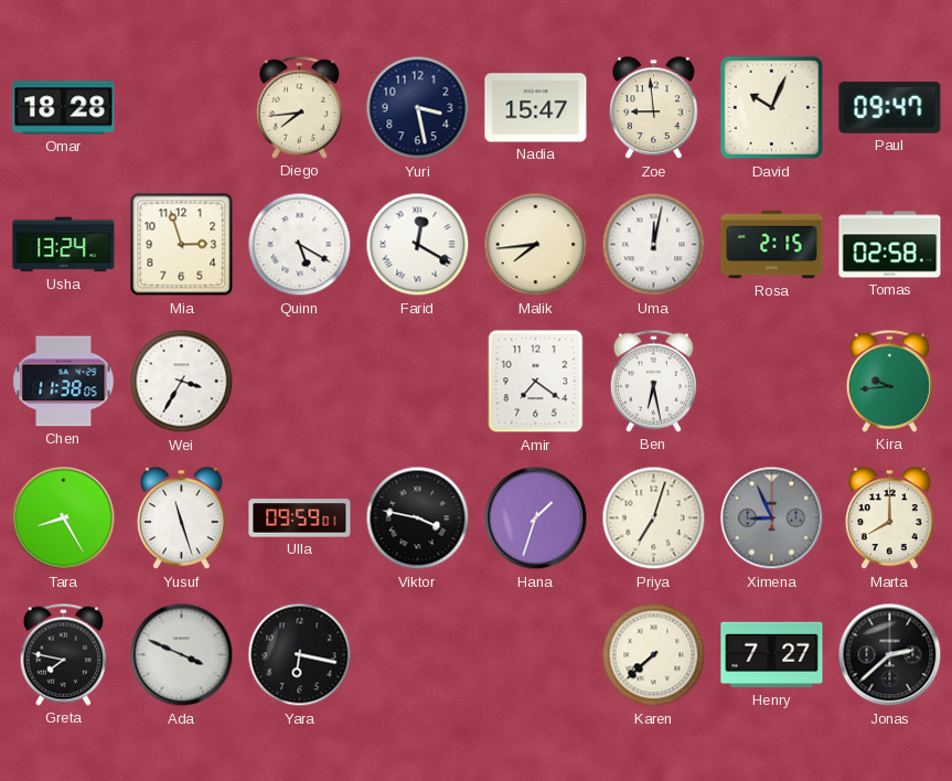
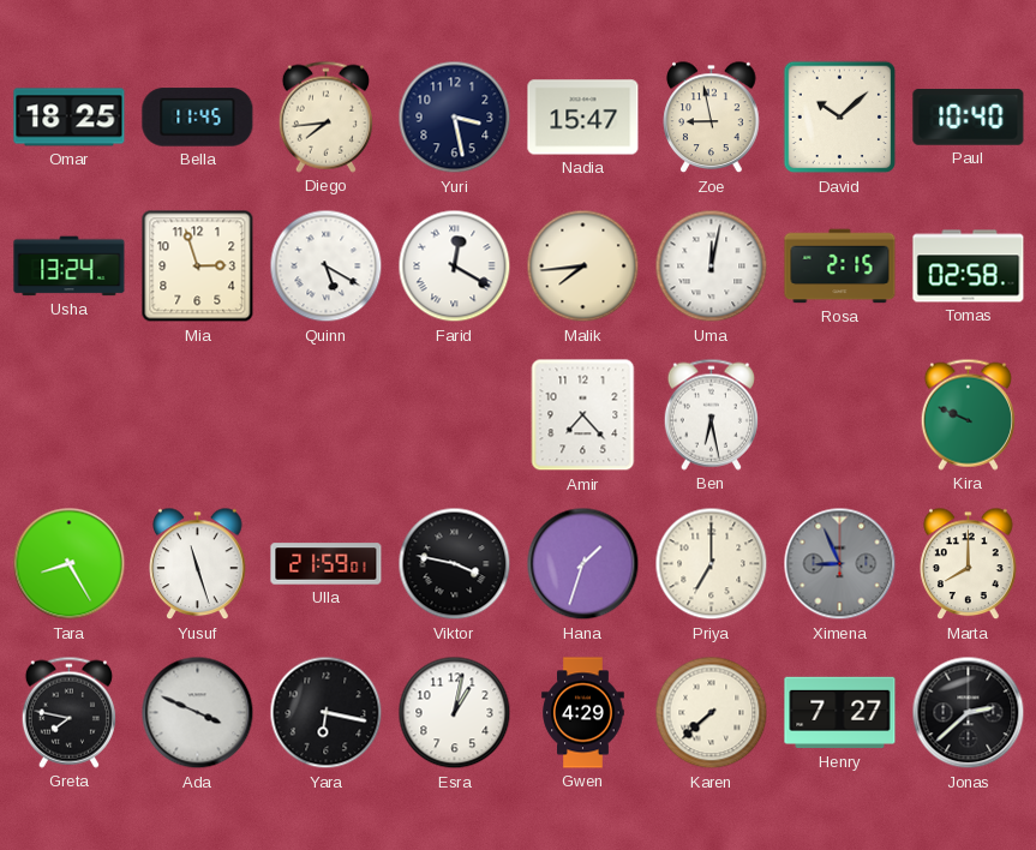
Omar: 18:28 -> 18:25
Bella: none -> 11:45
Zoe: 8:59 -> 8:58
David: 10:04 -> 10:08
Paul: 09:47 -> 10:40
Chen: 11:38 -> none
Wei: 3:35 -> none
Amir: 7:21 -> 7:23
Kira: 9:44 -> 9:49
Ulla: 09:59 -> 21:59
Priya: 7:03 -> 7:00
Esra: none -> 1:02
Gwen: none -> 4:29
